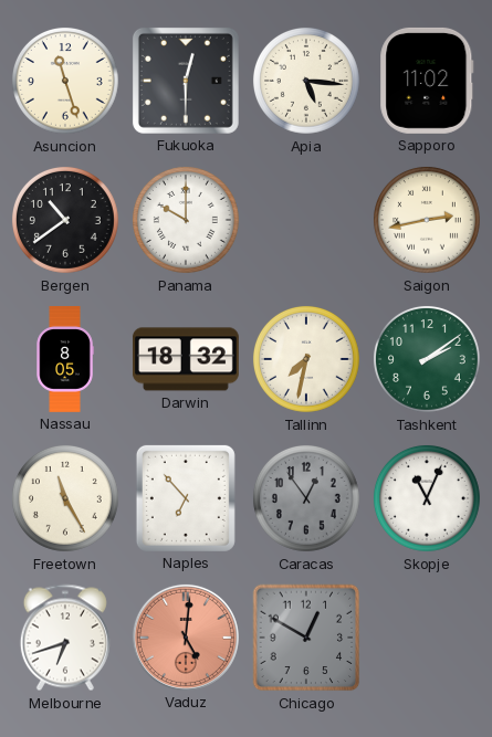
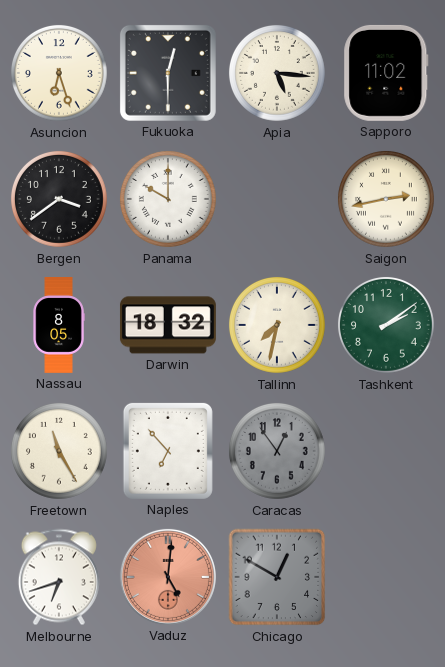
Asuncion: 11:27 -> 6:27
Bergen: 10:39 -> 3:39
Skopje: 11:04 -> none
